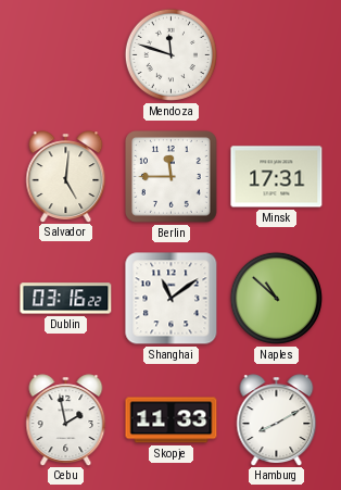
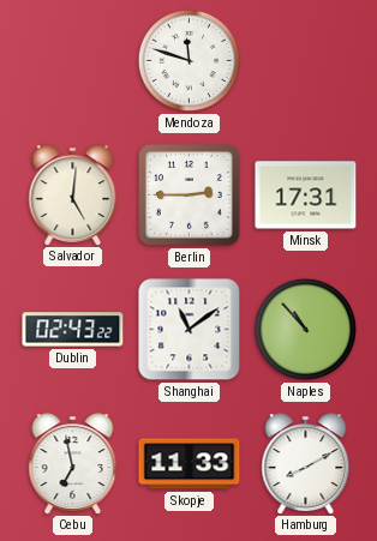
Berlin: 11:45 -> 2:45
Dublin: 03:16 -> 02:43
Naples: 10:52 -> 10:53
Cebu: 1:58 -> 6:58
